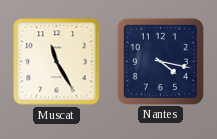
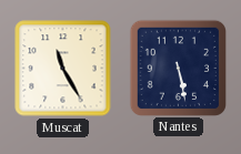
Nantes: 4:17 -> 5:28
